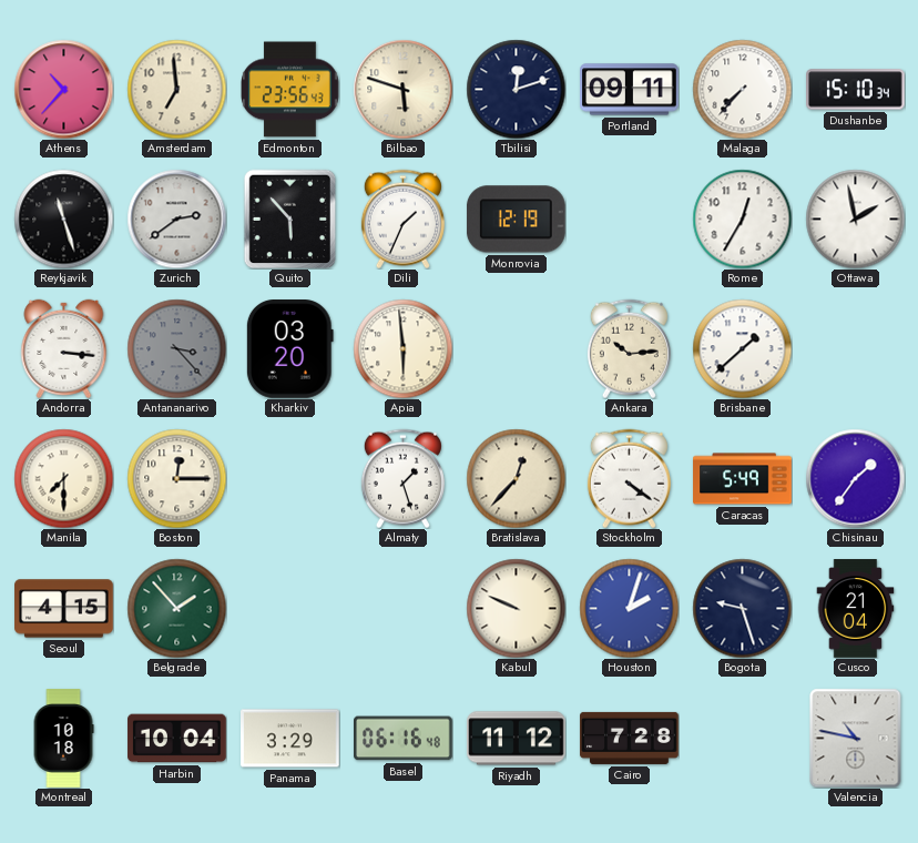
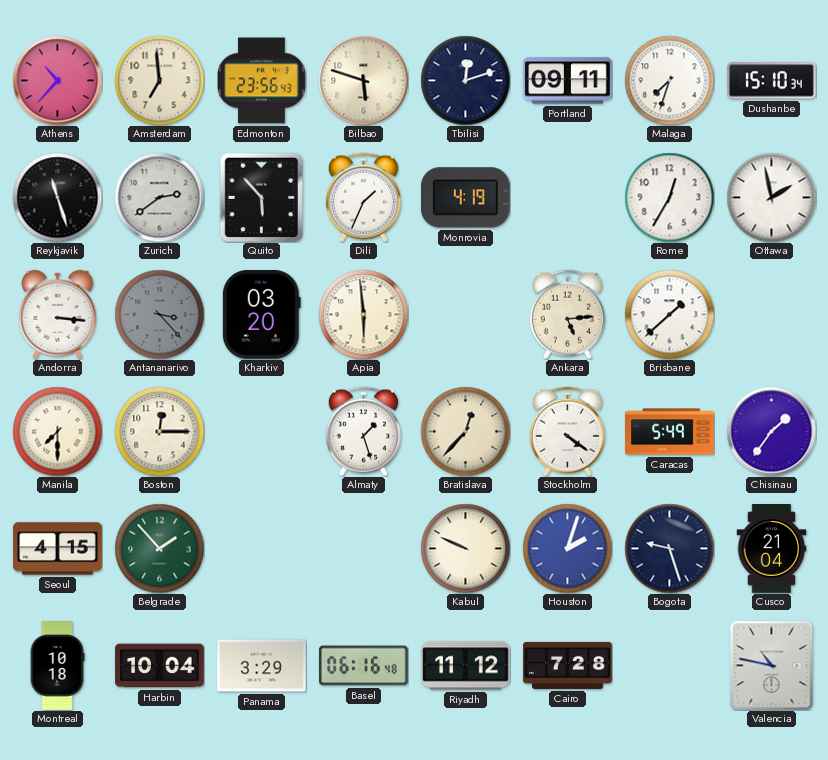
Malaga: 7:37 -> 7:33
Monrovia: 12:19 -> 4:19
Ankara: 10:14 -> 5:14
